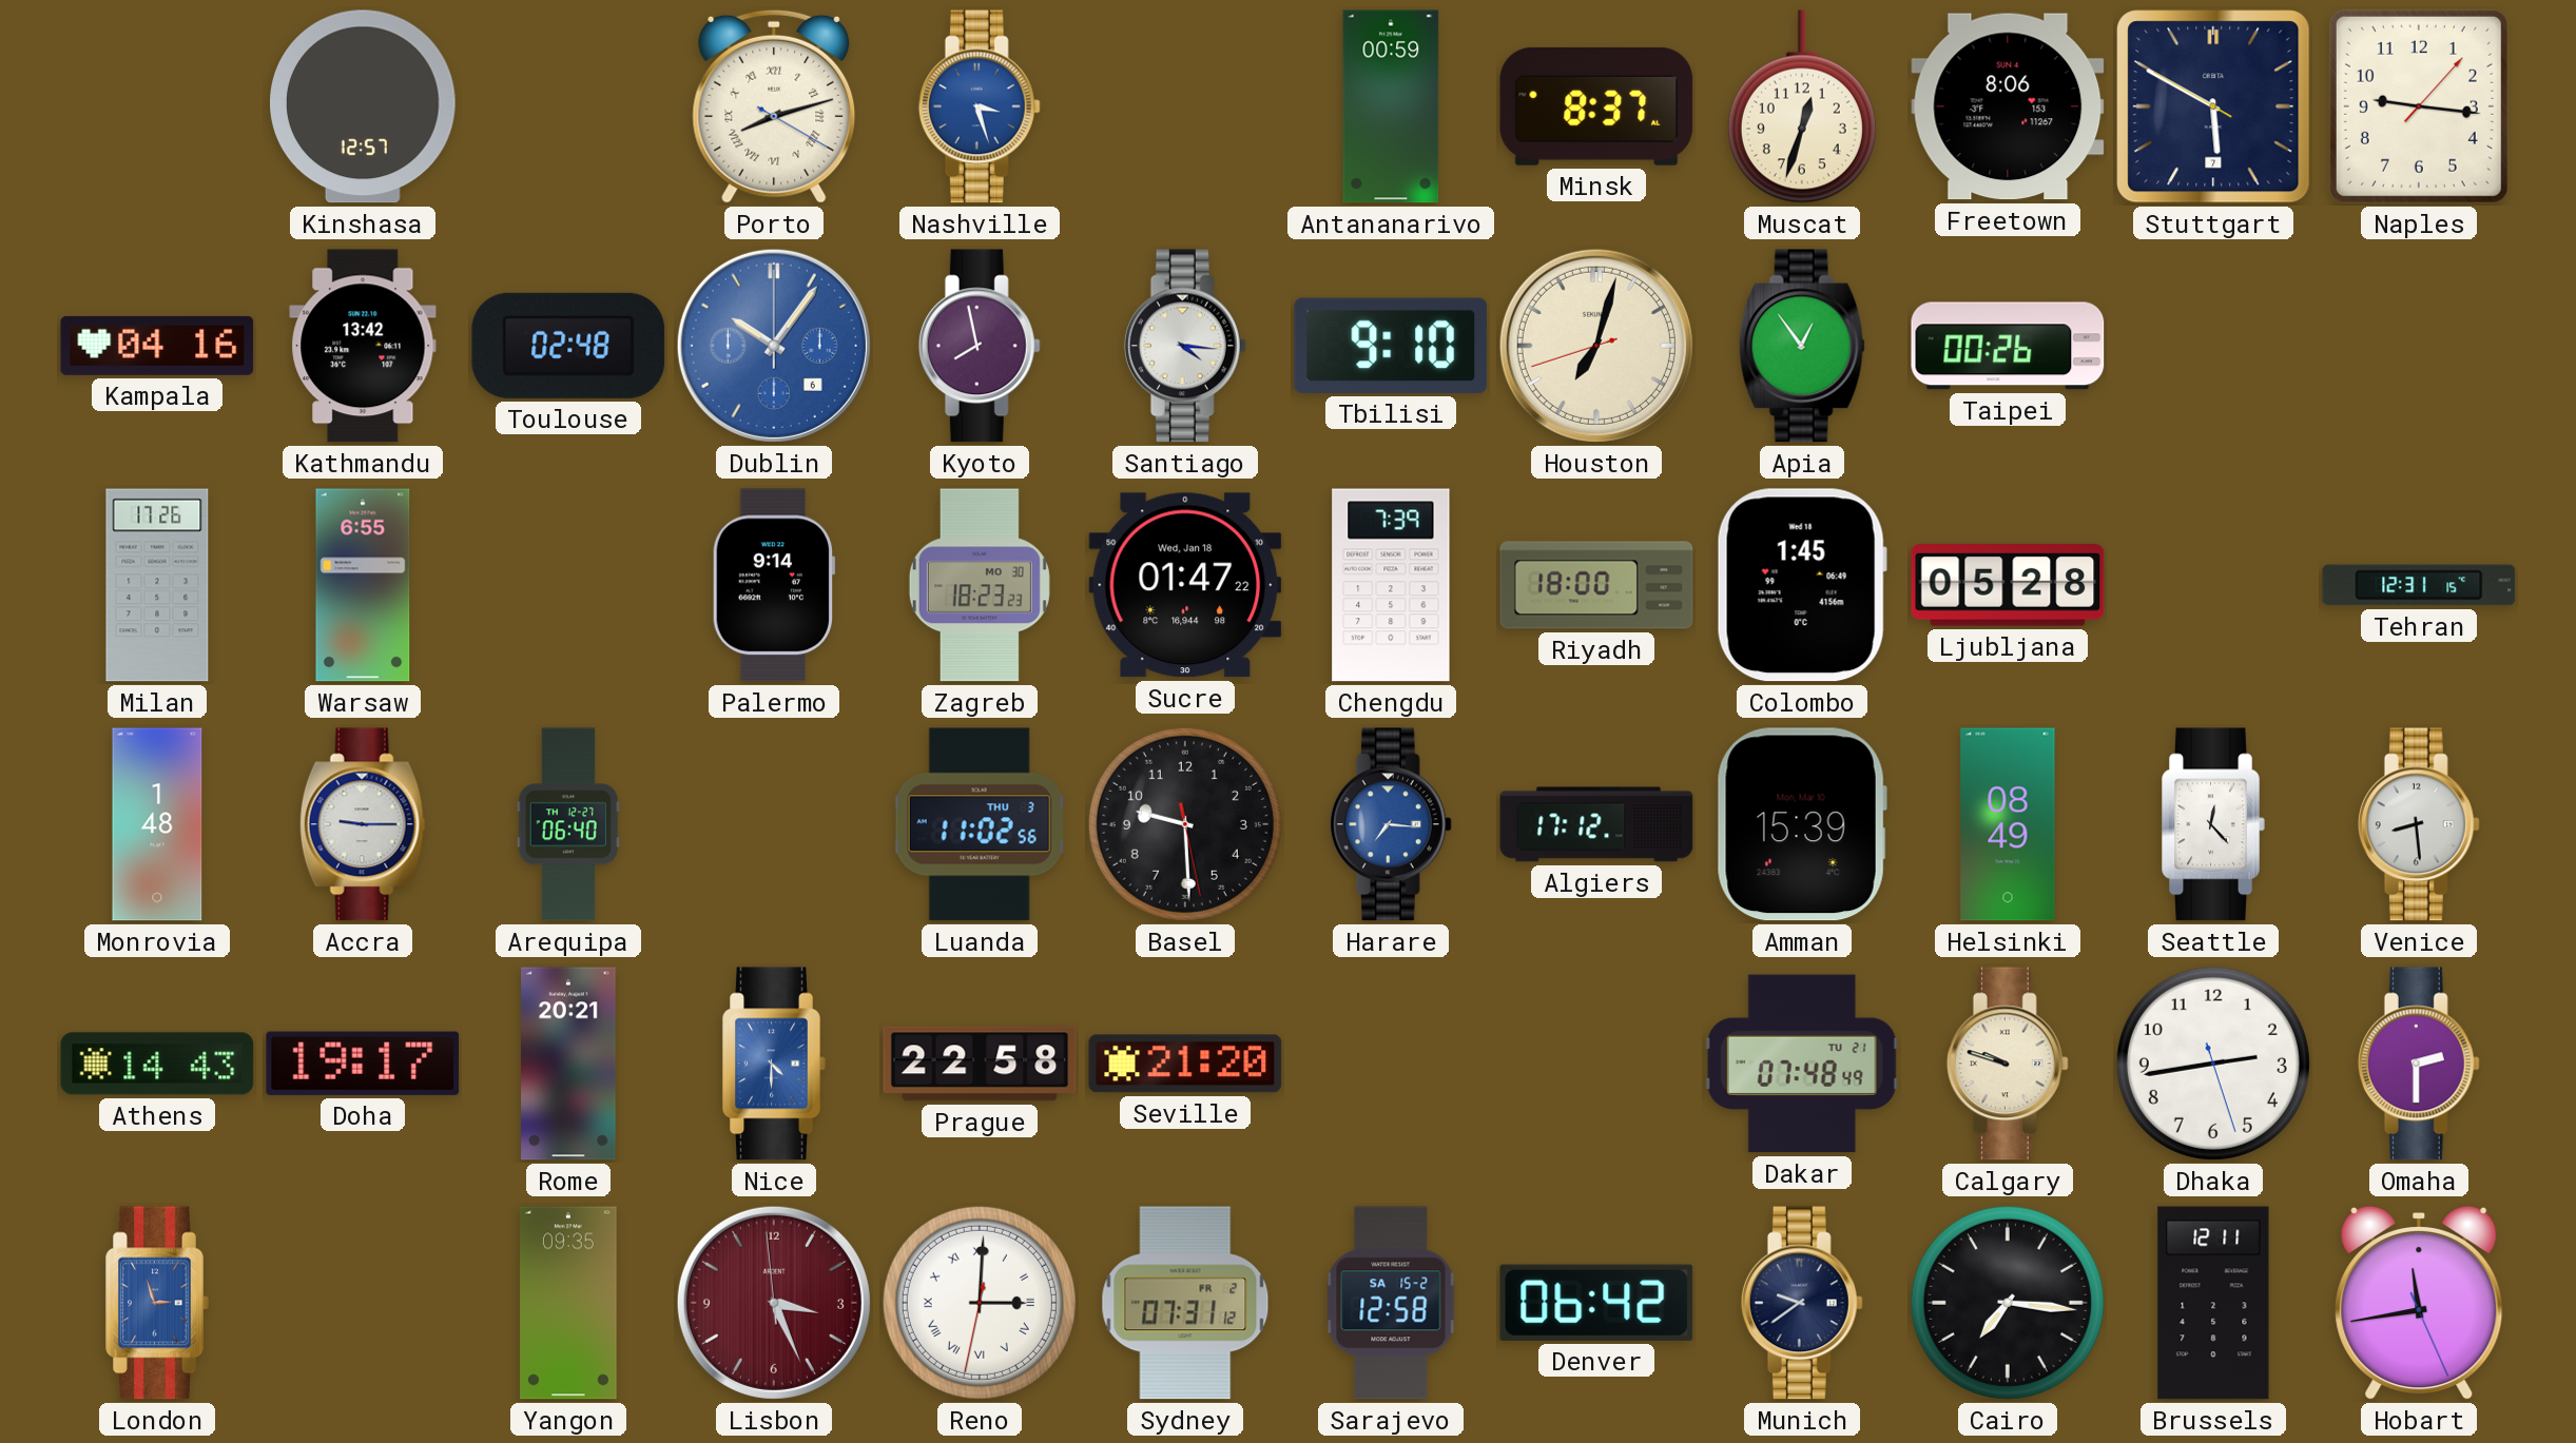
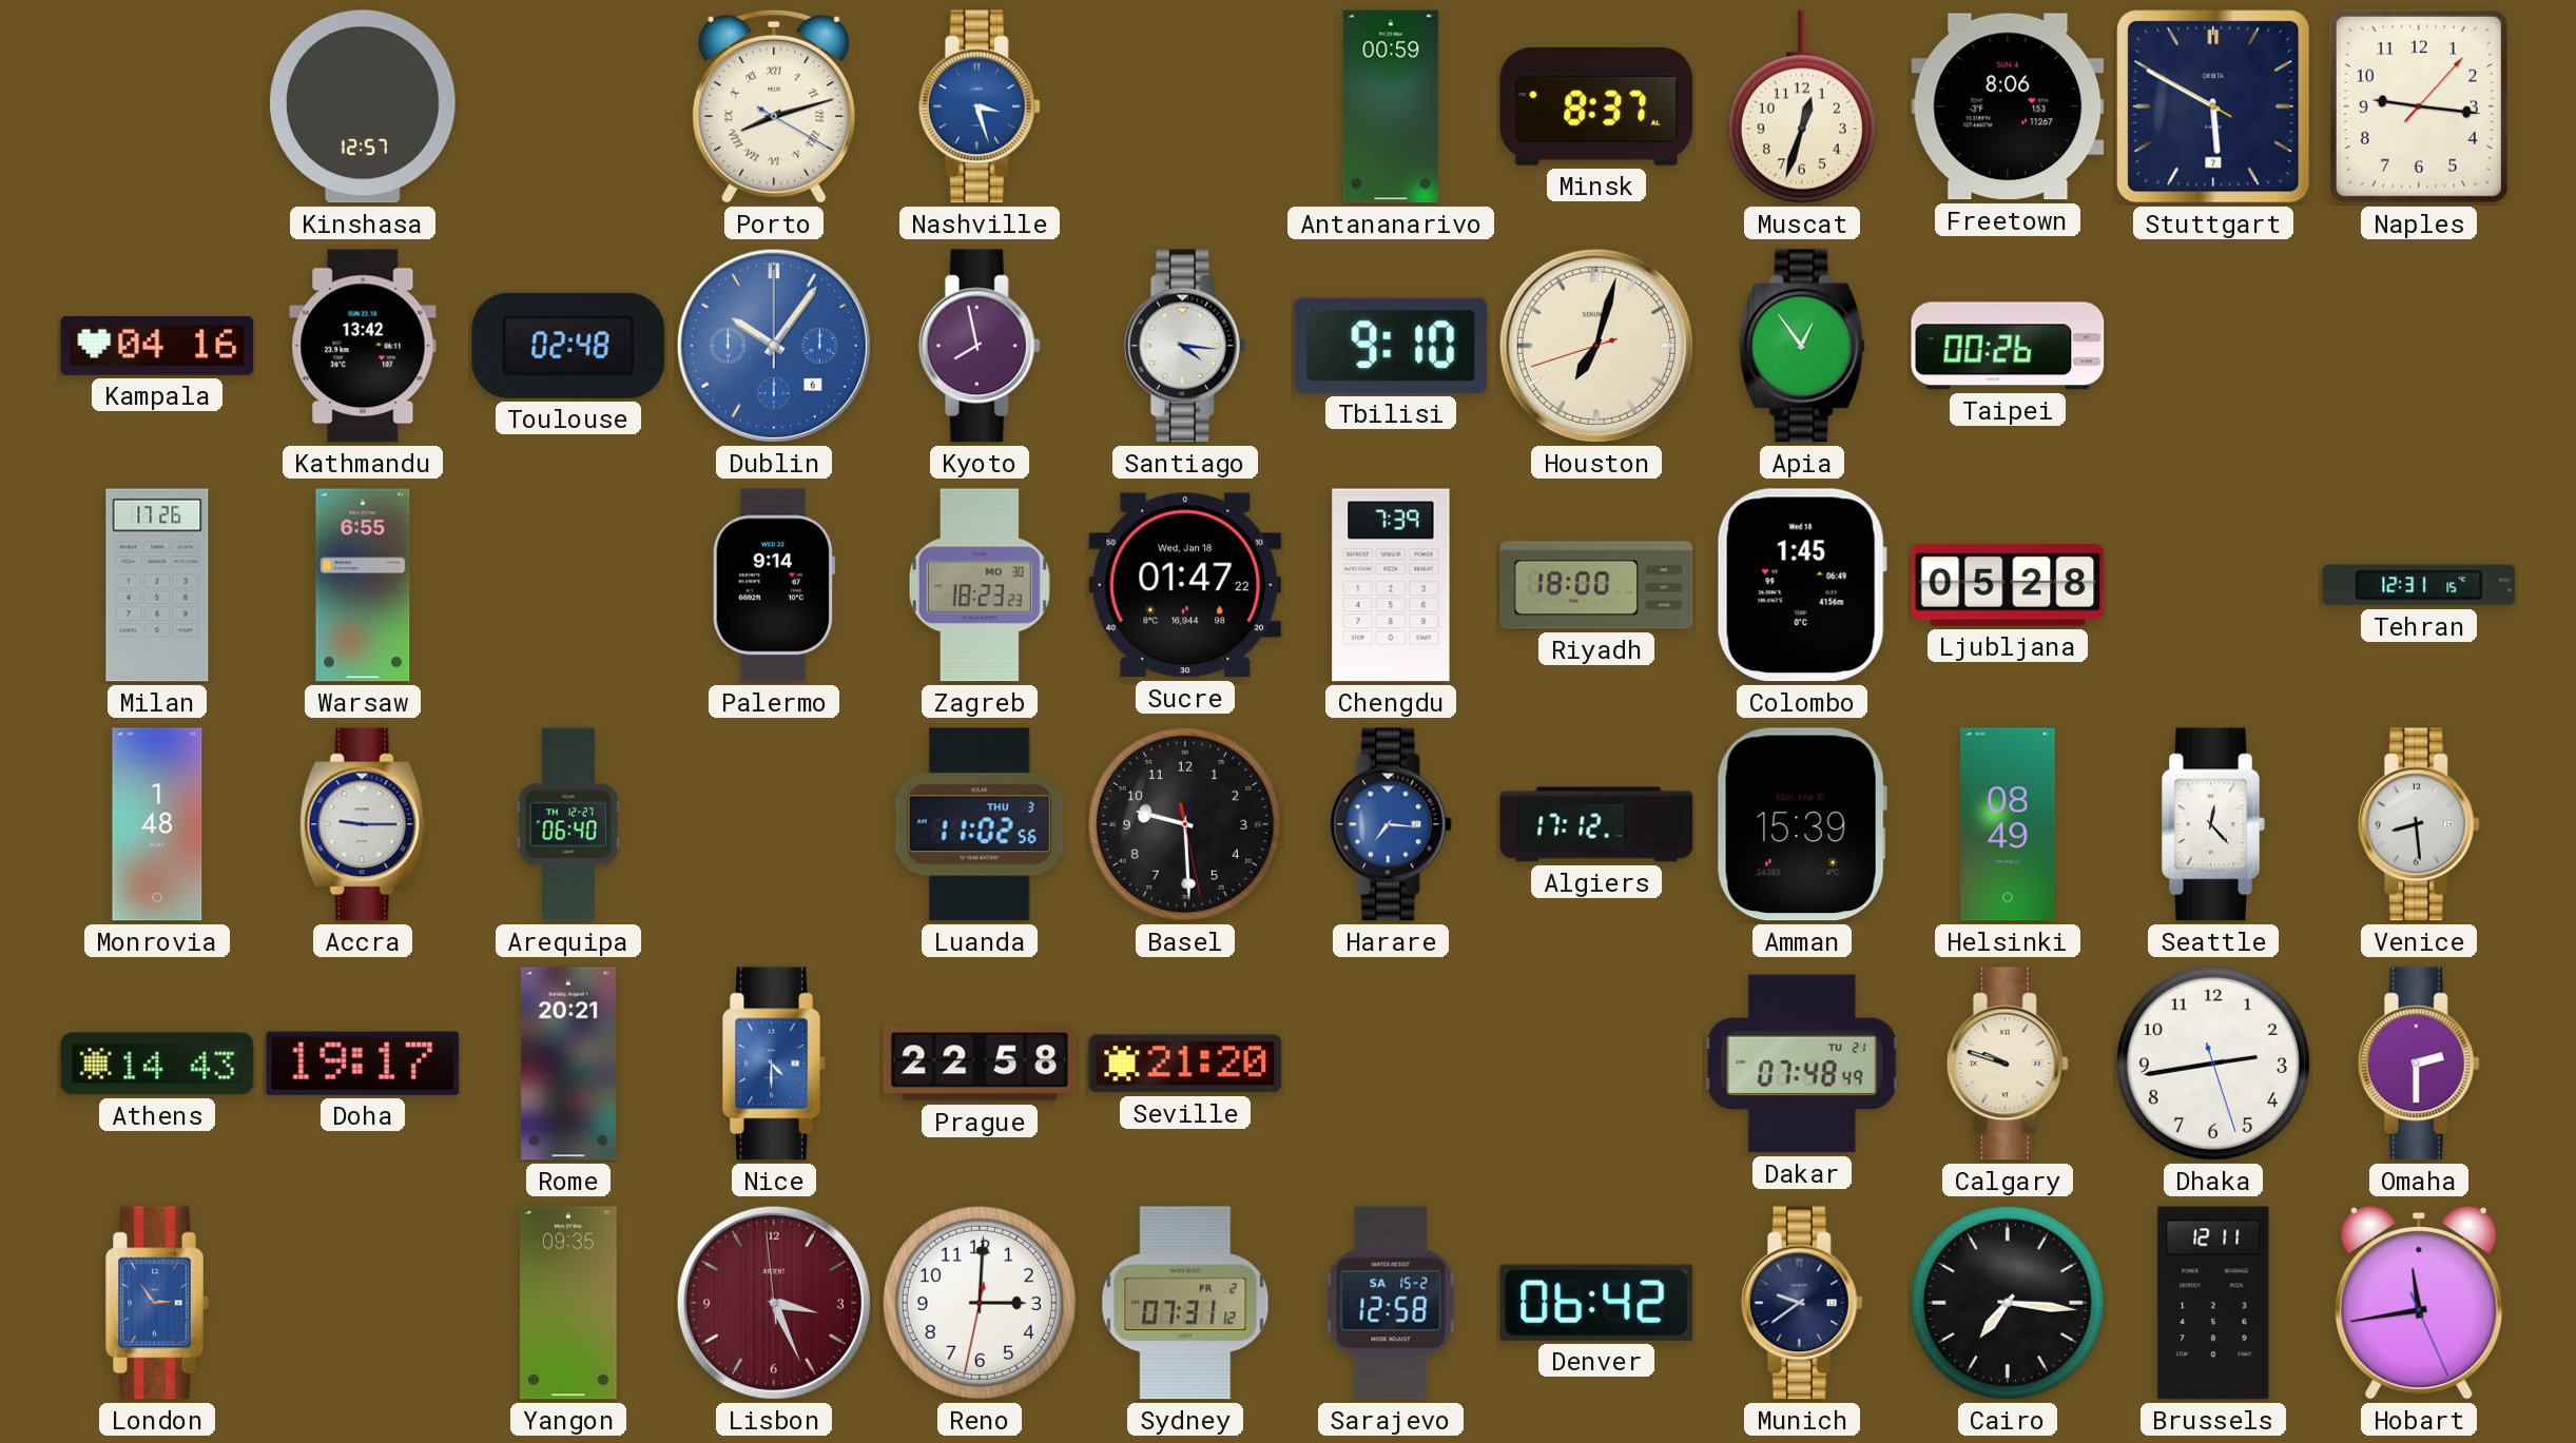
London: 2:57 -> 2:54
Reno numerals: Roman -> Arabic
